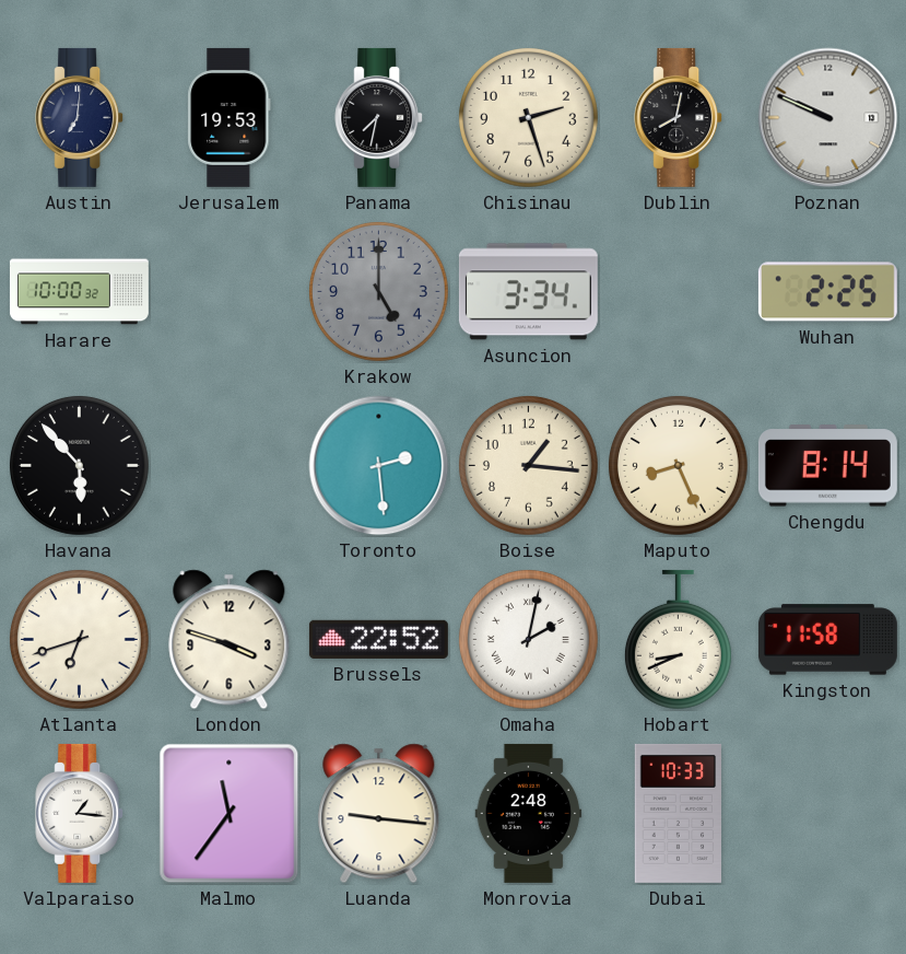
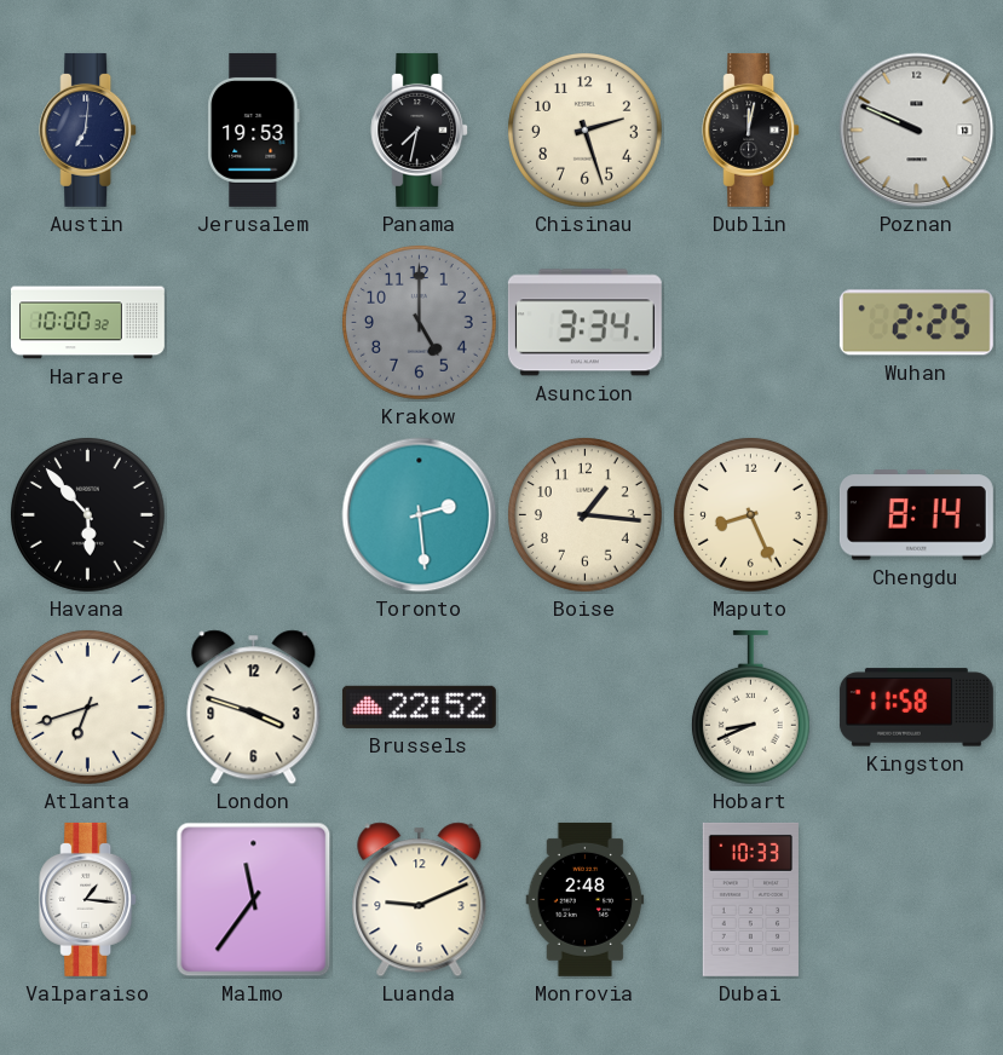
Dublin: 8:02 -> 12:02
Omaha: 2:02 -> none
Luanda: 9:16 -> 9:11
